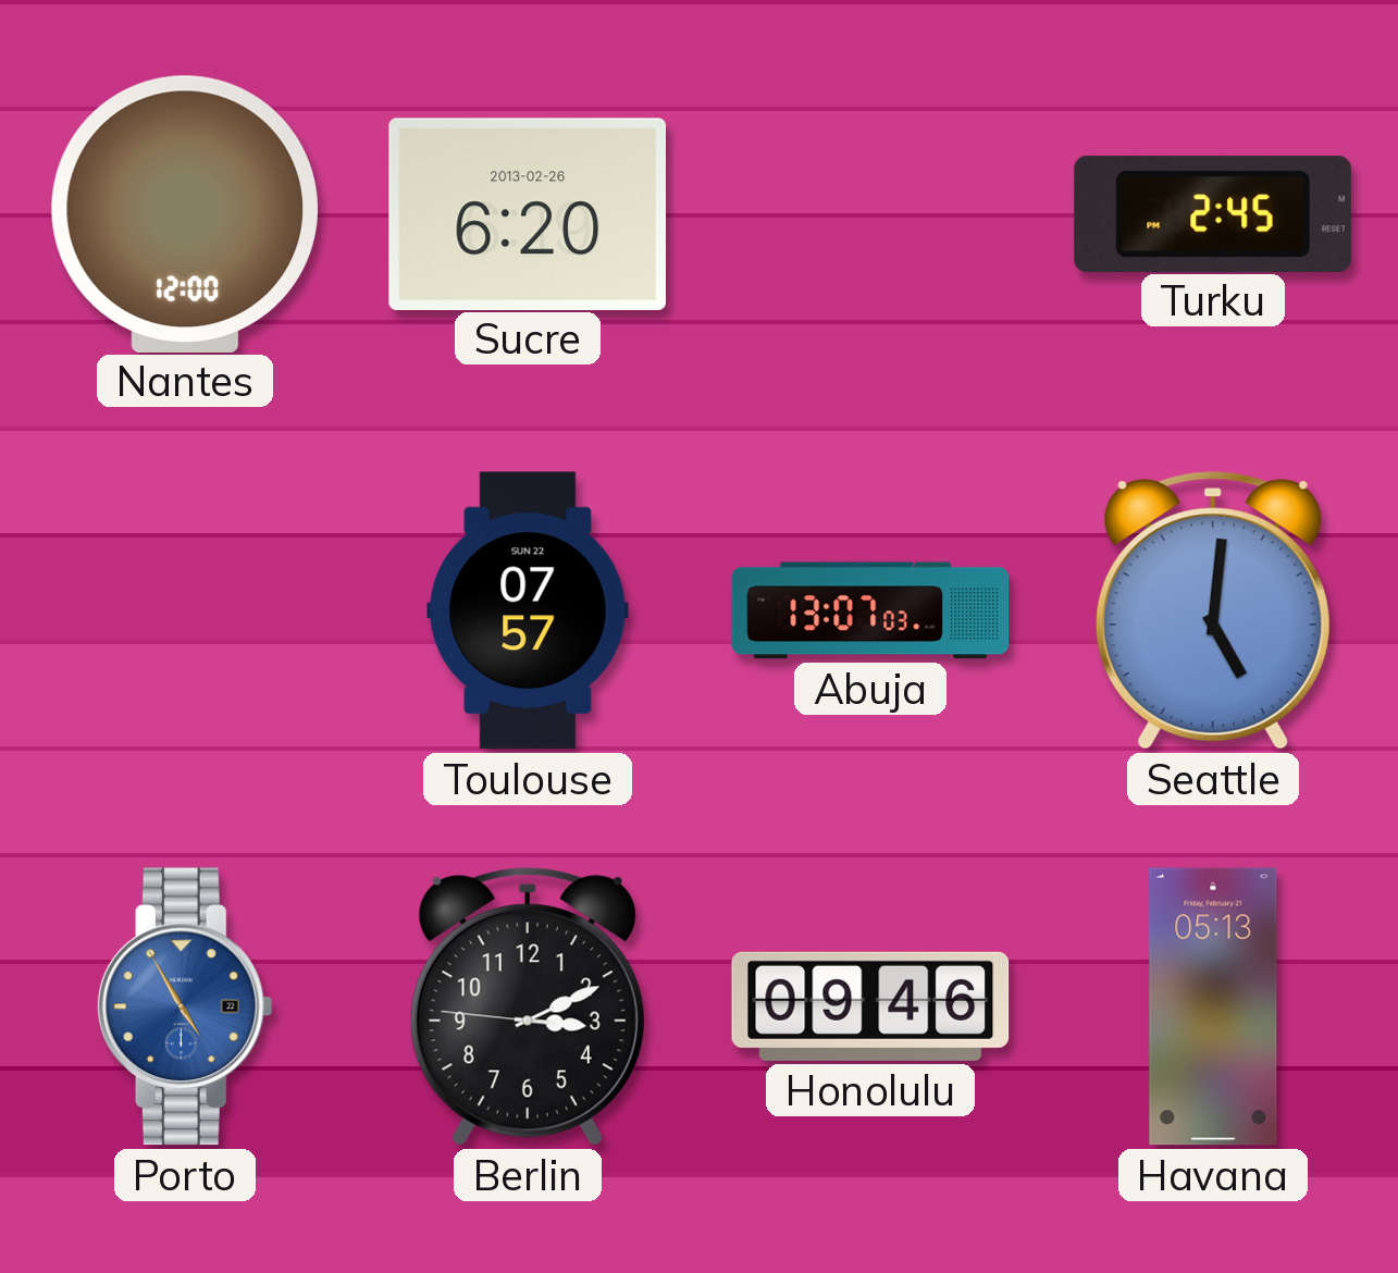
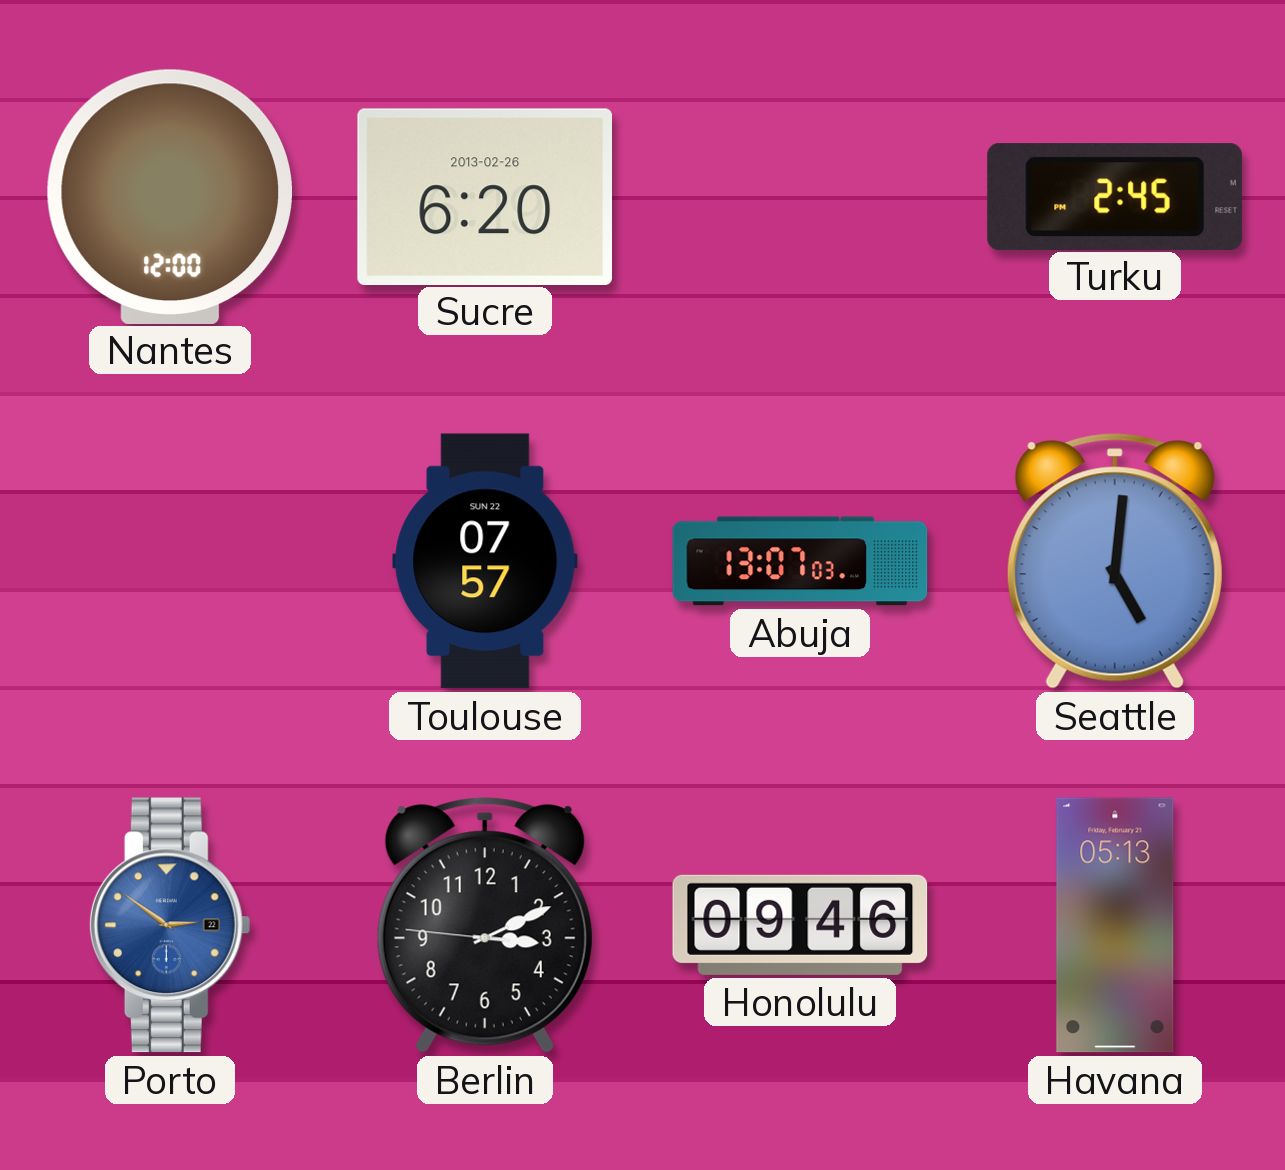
Porto: 4:55 -> 2:51
